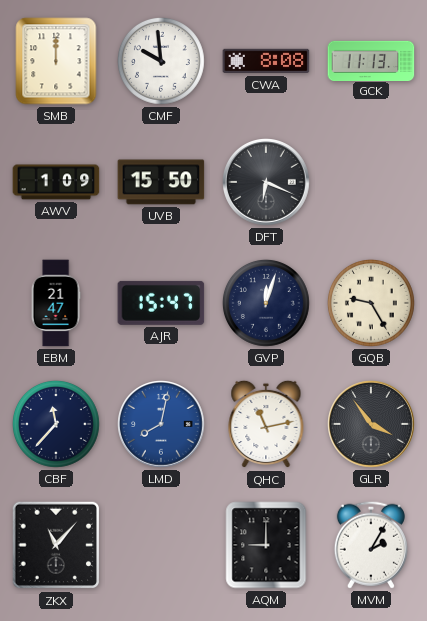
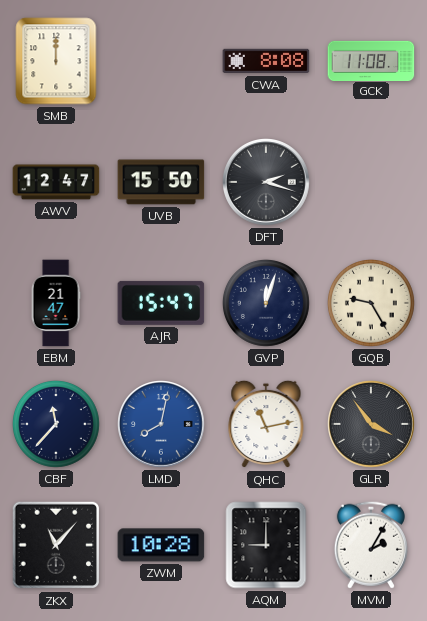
CMF: 9:59 -> none
GCK: 11:13 -> 11:08
AWV: 1:09 -> 12:47
DFT: 6:19 -> 2:18
ZWM: none -> 10:28
